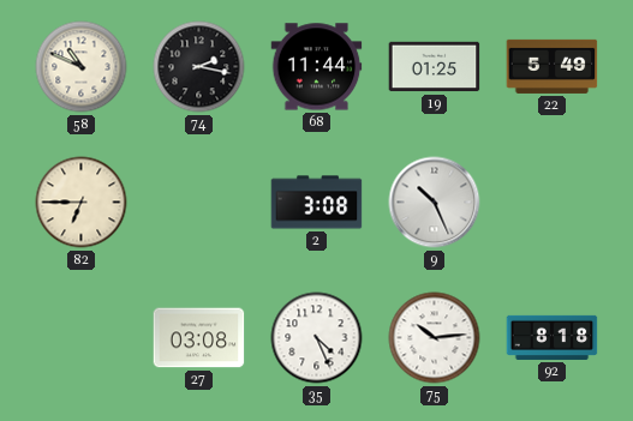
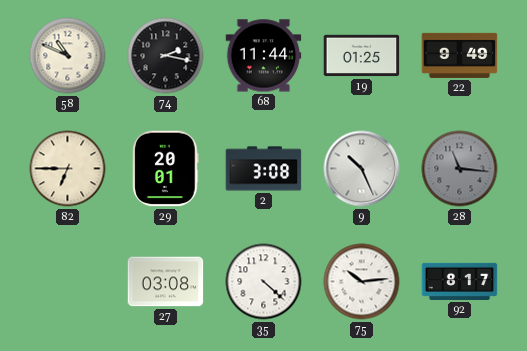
22: 5:49 -> 9:49
29: none -> 20:01
28: none -> 11:16
35: 4:26 -> 4:22
92: 8:18 -> 8:17
